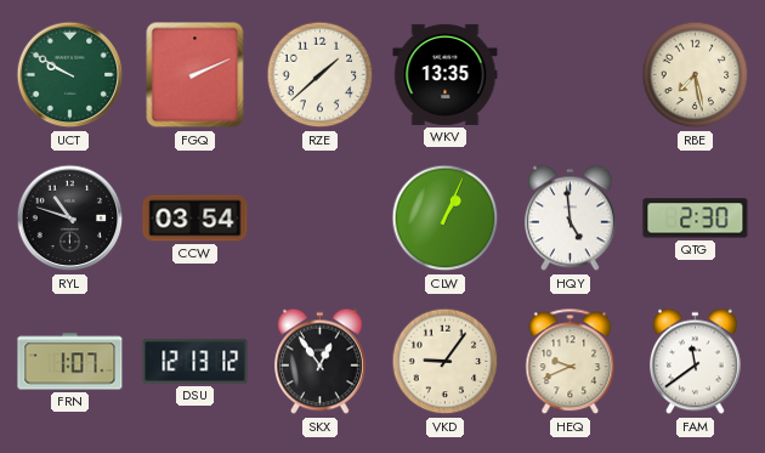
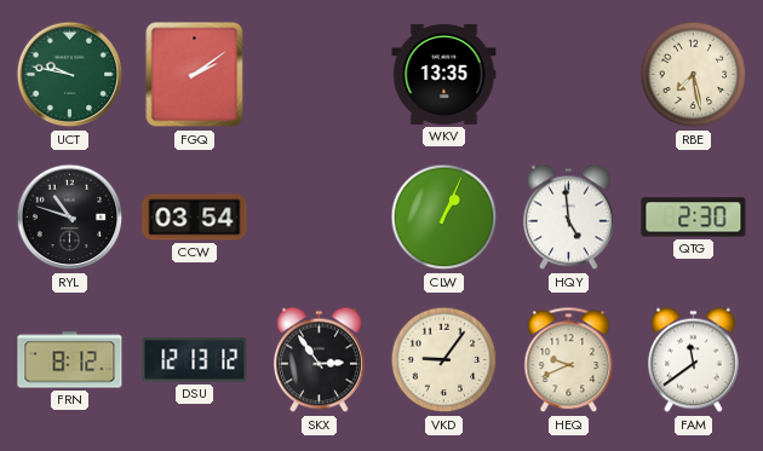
UCT: 9:50 -> 9:47
FGQ: 2:11 -> 2:09
RZE: 1:38 -> none
FRN: 1:07 -> 8:12
SKX: 12:54 -> 2:54
